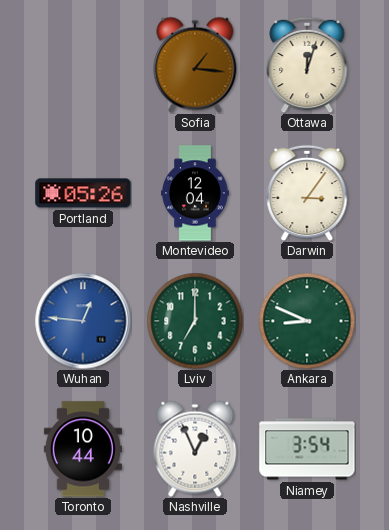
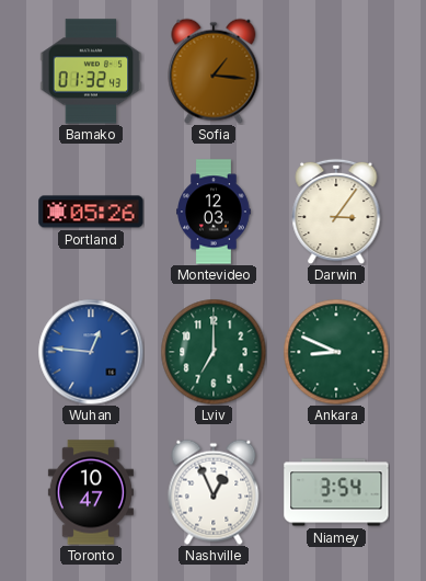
Bamako: none -> 01:32
Ottawa: 12:03 -> none
Montevideo: 12:04 -> 12:03
Toronto: 10:44 -> 10:47
